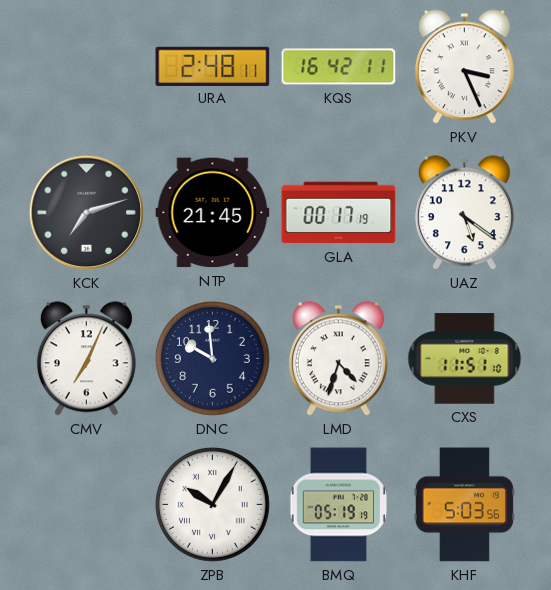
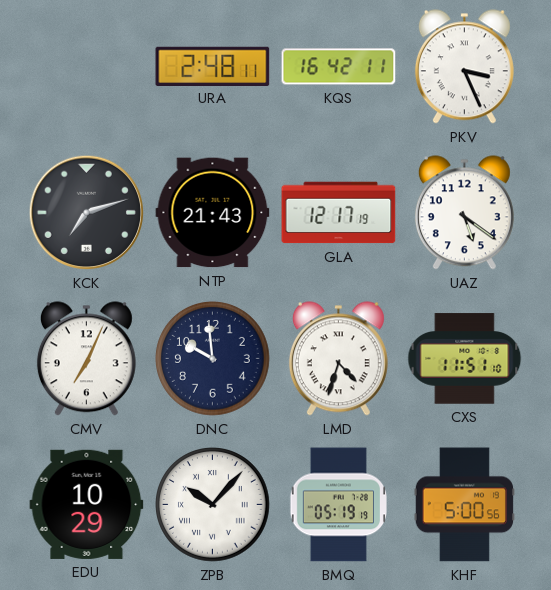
NTP: 21:45 -> 21:43
GLA: 00:17 -> 12:17
EDU: none -> 10:29
ZPB: 10:05 -> 10:07
KHF: 5:03 -> 5:00
